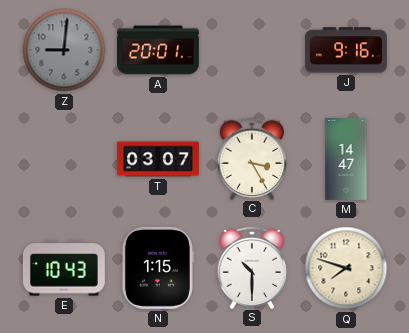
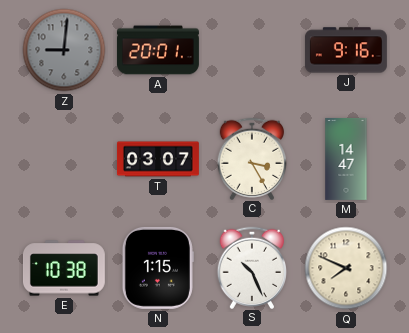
E: 10:43 -> 10:38
S: 10:30 -> 10:26
Q: 7:48 -> 7:49
